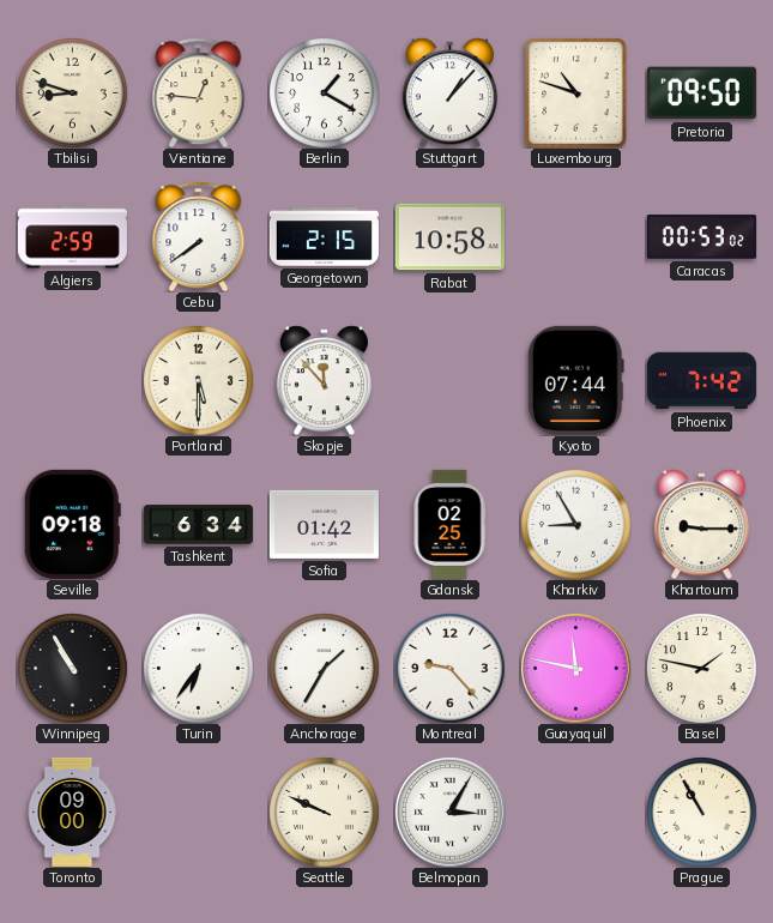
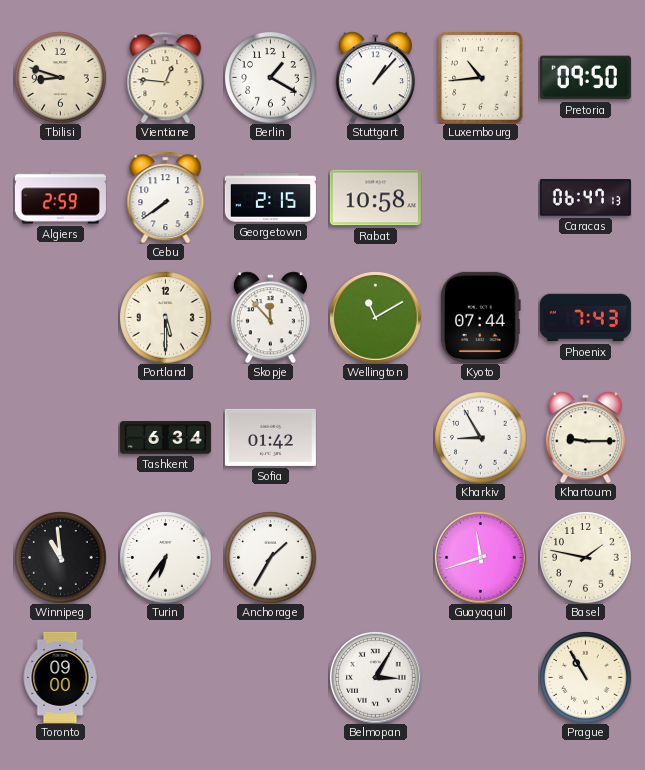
Luxembourg: 10:48 -> 10:44
Caracas: 00:53 -> 06:47
Wellington: none -> 11:10
Phoenix: 7:42 -> 7:43
Seville: 09:18 -> none
Gdansk: 02:25 -> none
Winnipeg: 10:55 -> 10:59
Montreal: 9:23 -> none
Guayaquil: 11:47 -> 11:42
Seattle: 9:49 -> none
